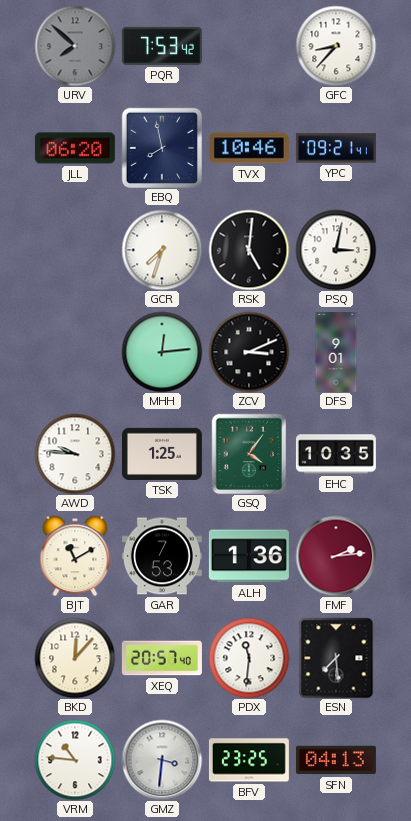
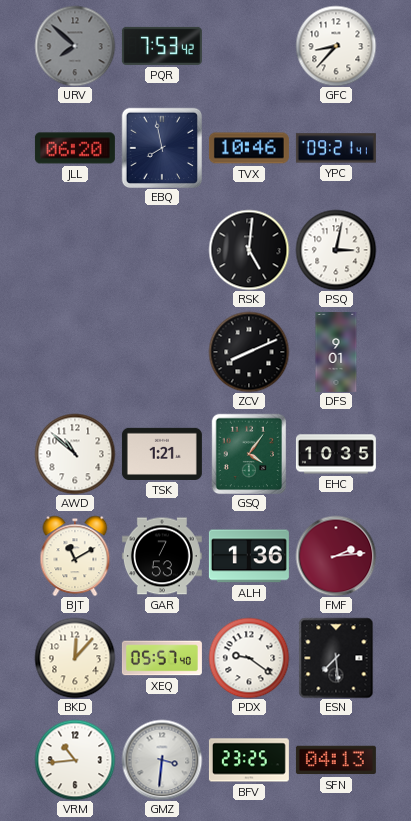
GCR: 7:33 -> none
MHH: 12:14 -> none
ZCV: 3:11 -> 8:11
AWD: 9:46 -> 10:52
TSK: 1:25 -> 1:21
XEQ: 20:57 -> 05:57
PDX: 11:31 -> 9:21
VRM: 10:46 -> 10:44
